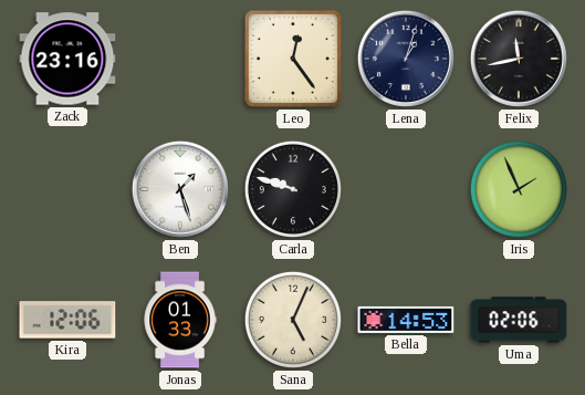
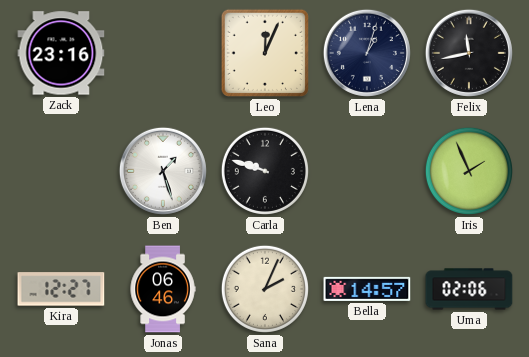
Leo: 12:24 -> 12:04
Kira: 12:06 -> 12:27
Jonas: 01:33 -> 06:46
Sana: 5:04 -> 2:04
Bella: 14:53 -> 14:57
